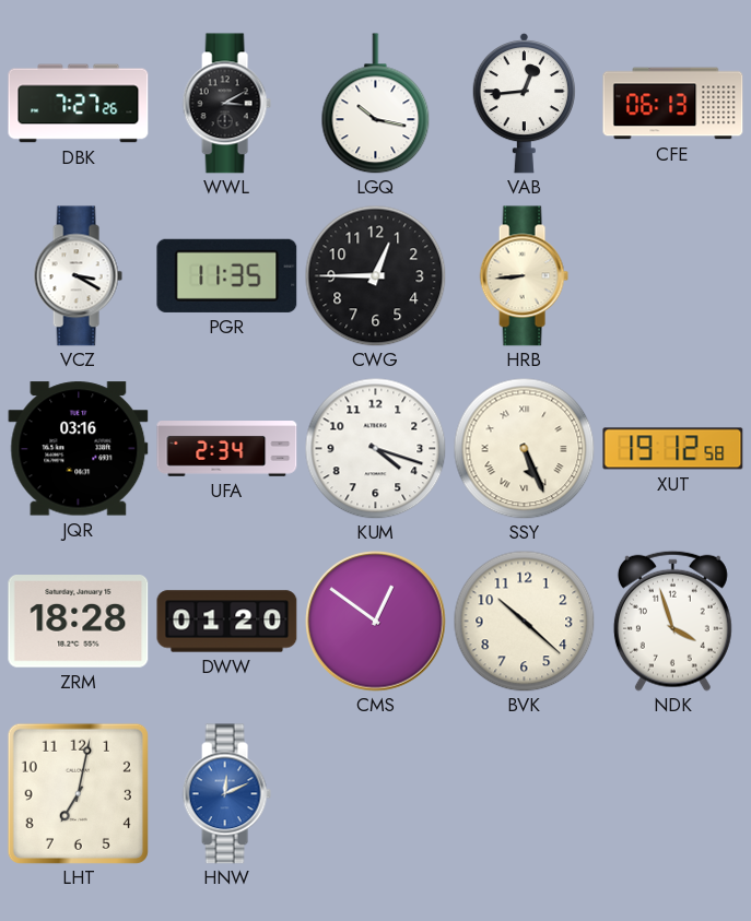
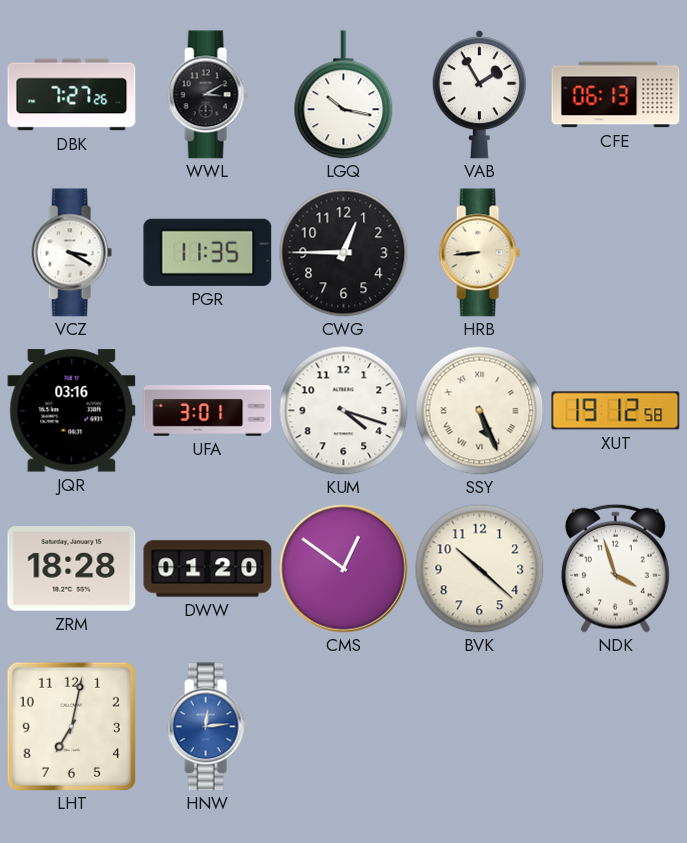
VAB: 12:44 -> 1:55
UFA: 2:34 -> 3:01
HNW: 12:11 -> 12:14
